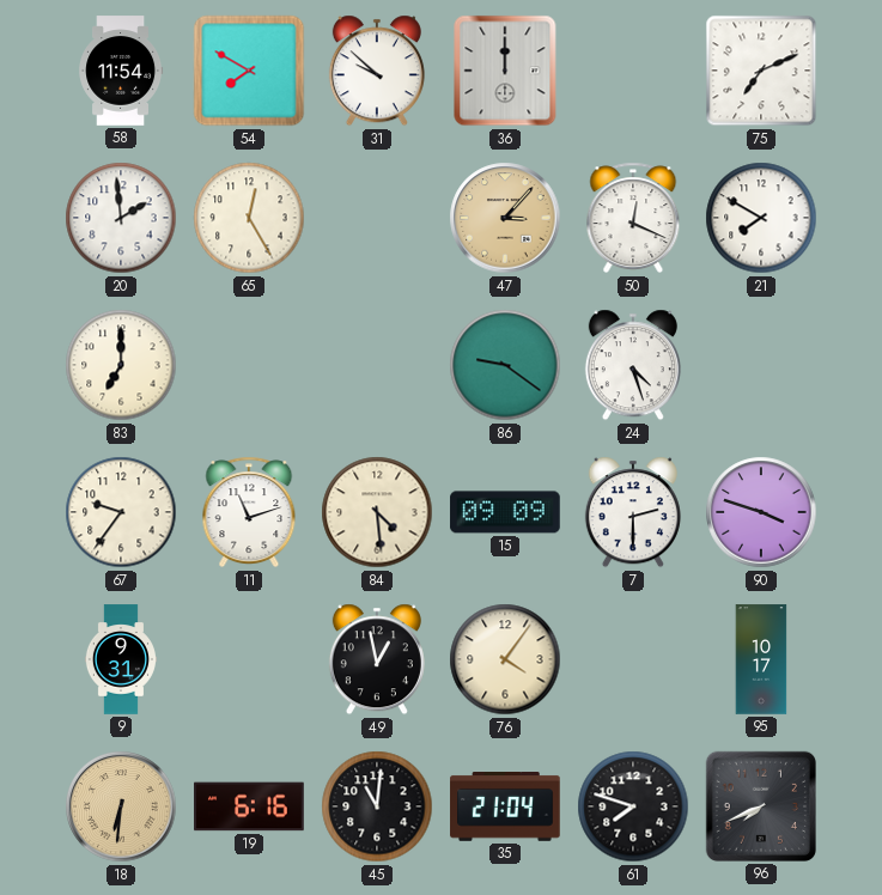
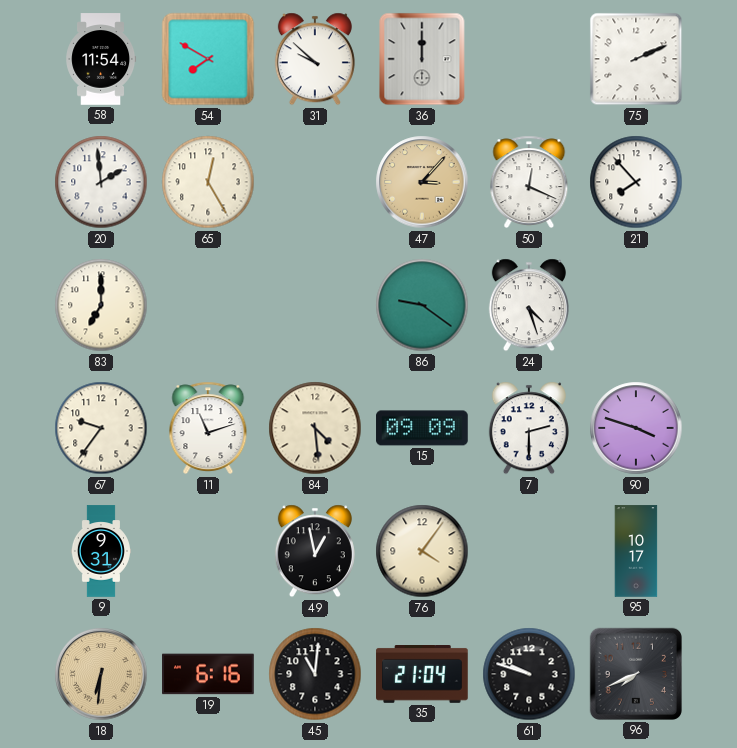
75: 7:11 -> 2:11
21: 7:50 -> 7:53
61: 7:48 -> 9:48
